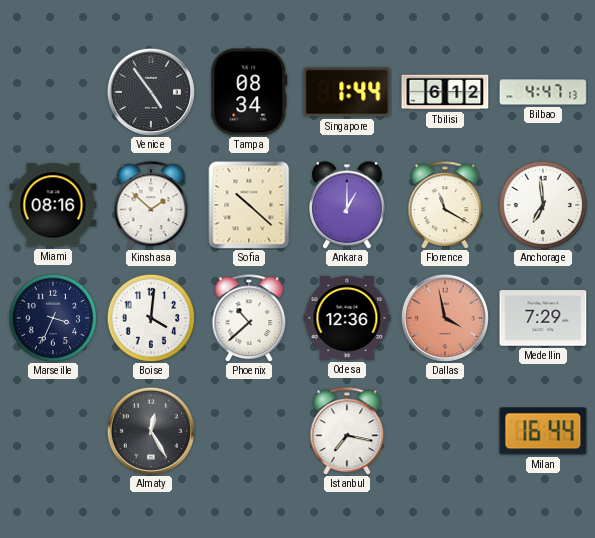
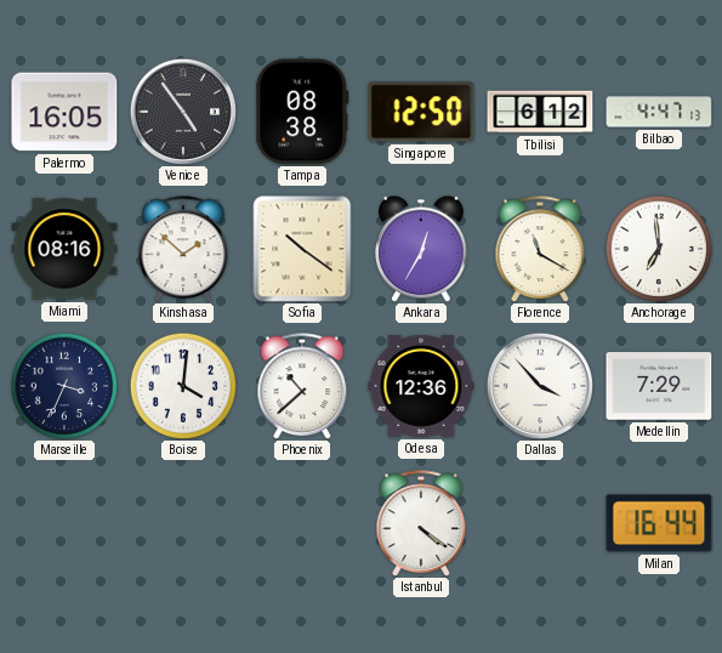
Palermo: none -> 16:05
Tampa: 08:34 -> 08:38
Singapore: 1:44 -> 12:50
Sofia: 10:22 -> 10:21
Ankara: 1:00 -> 12:35
Dallas: 3:58 -> 3:53
Dallas dial: salmon -> white
Almaty: 12:25 -> none
Istanbul: 7:17 -> 4:21
